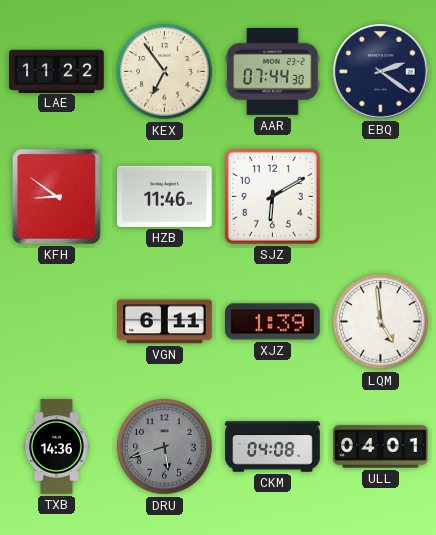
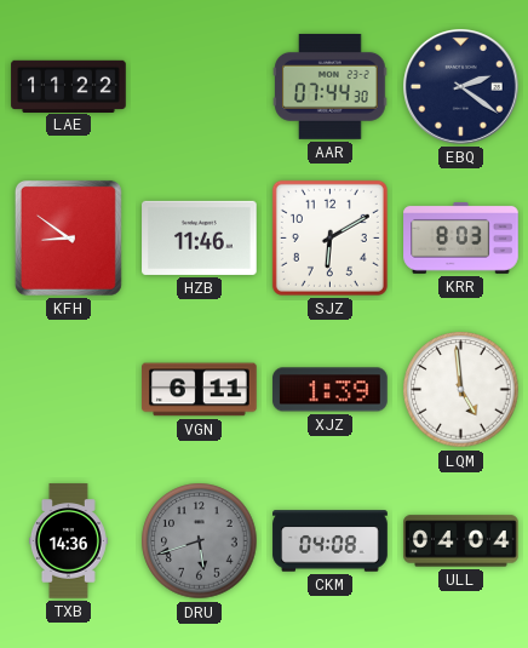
KEX: 6:54 -> none
KRR: none -> 8:03
ULL: 04:01 -> 04:04
